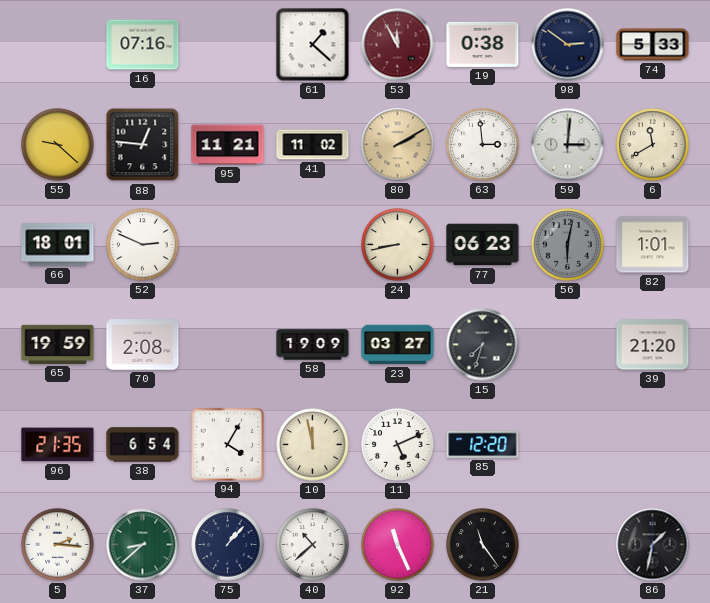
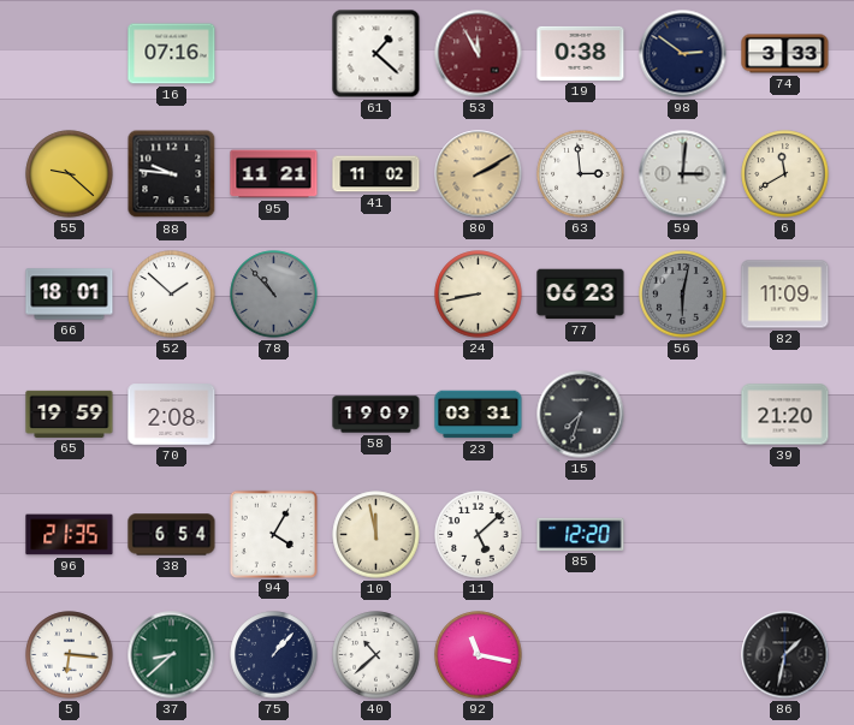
74: 5:33 -> 3:33
88: 12:46 -> 9:46
52: 2:49 -> 1:52
78: none -> 10:53
82: 1:01 -> 11:09
23: 03:27 -> 03:31
11: 5:11 -> 5:08
5: 2:16 -> 6:16
92: 11:26 -> 11:17
21: 11:24 -> none
